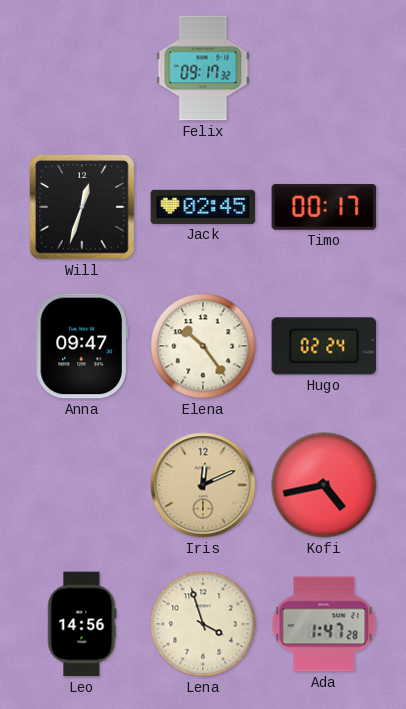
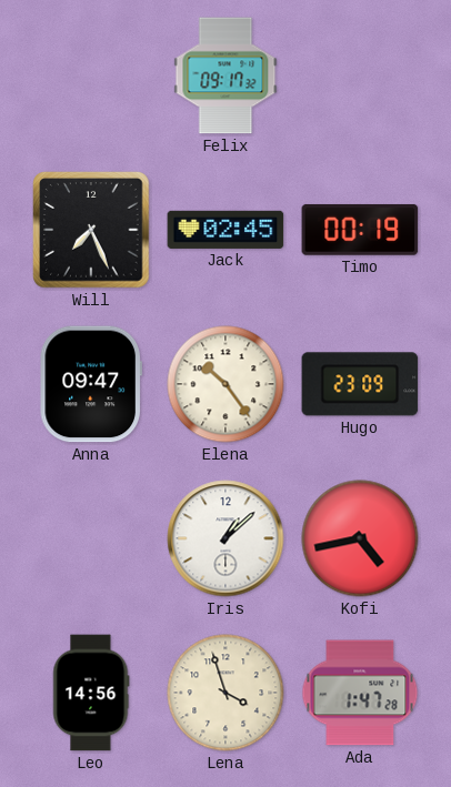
Will: 12:33 -> 7:26
Timo: 00:17 -> 00:19
Hugo: 02:24 -> 23:09
Iris: 12:11 -> 1:08
Iris dial: champagne -> white
